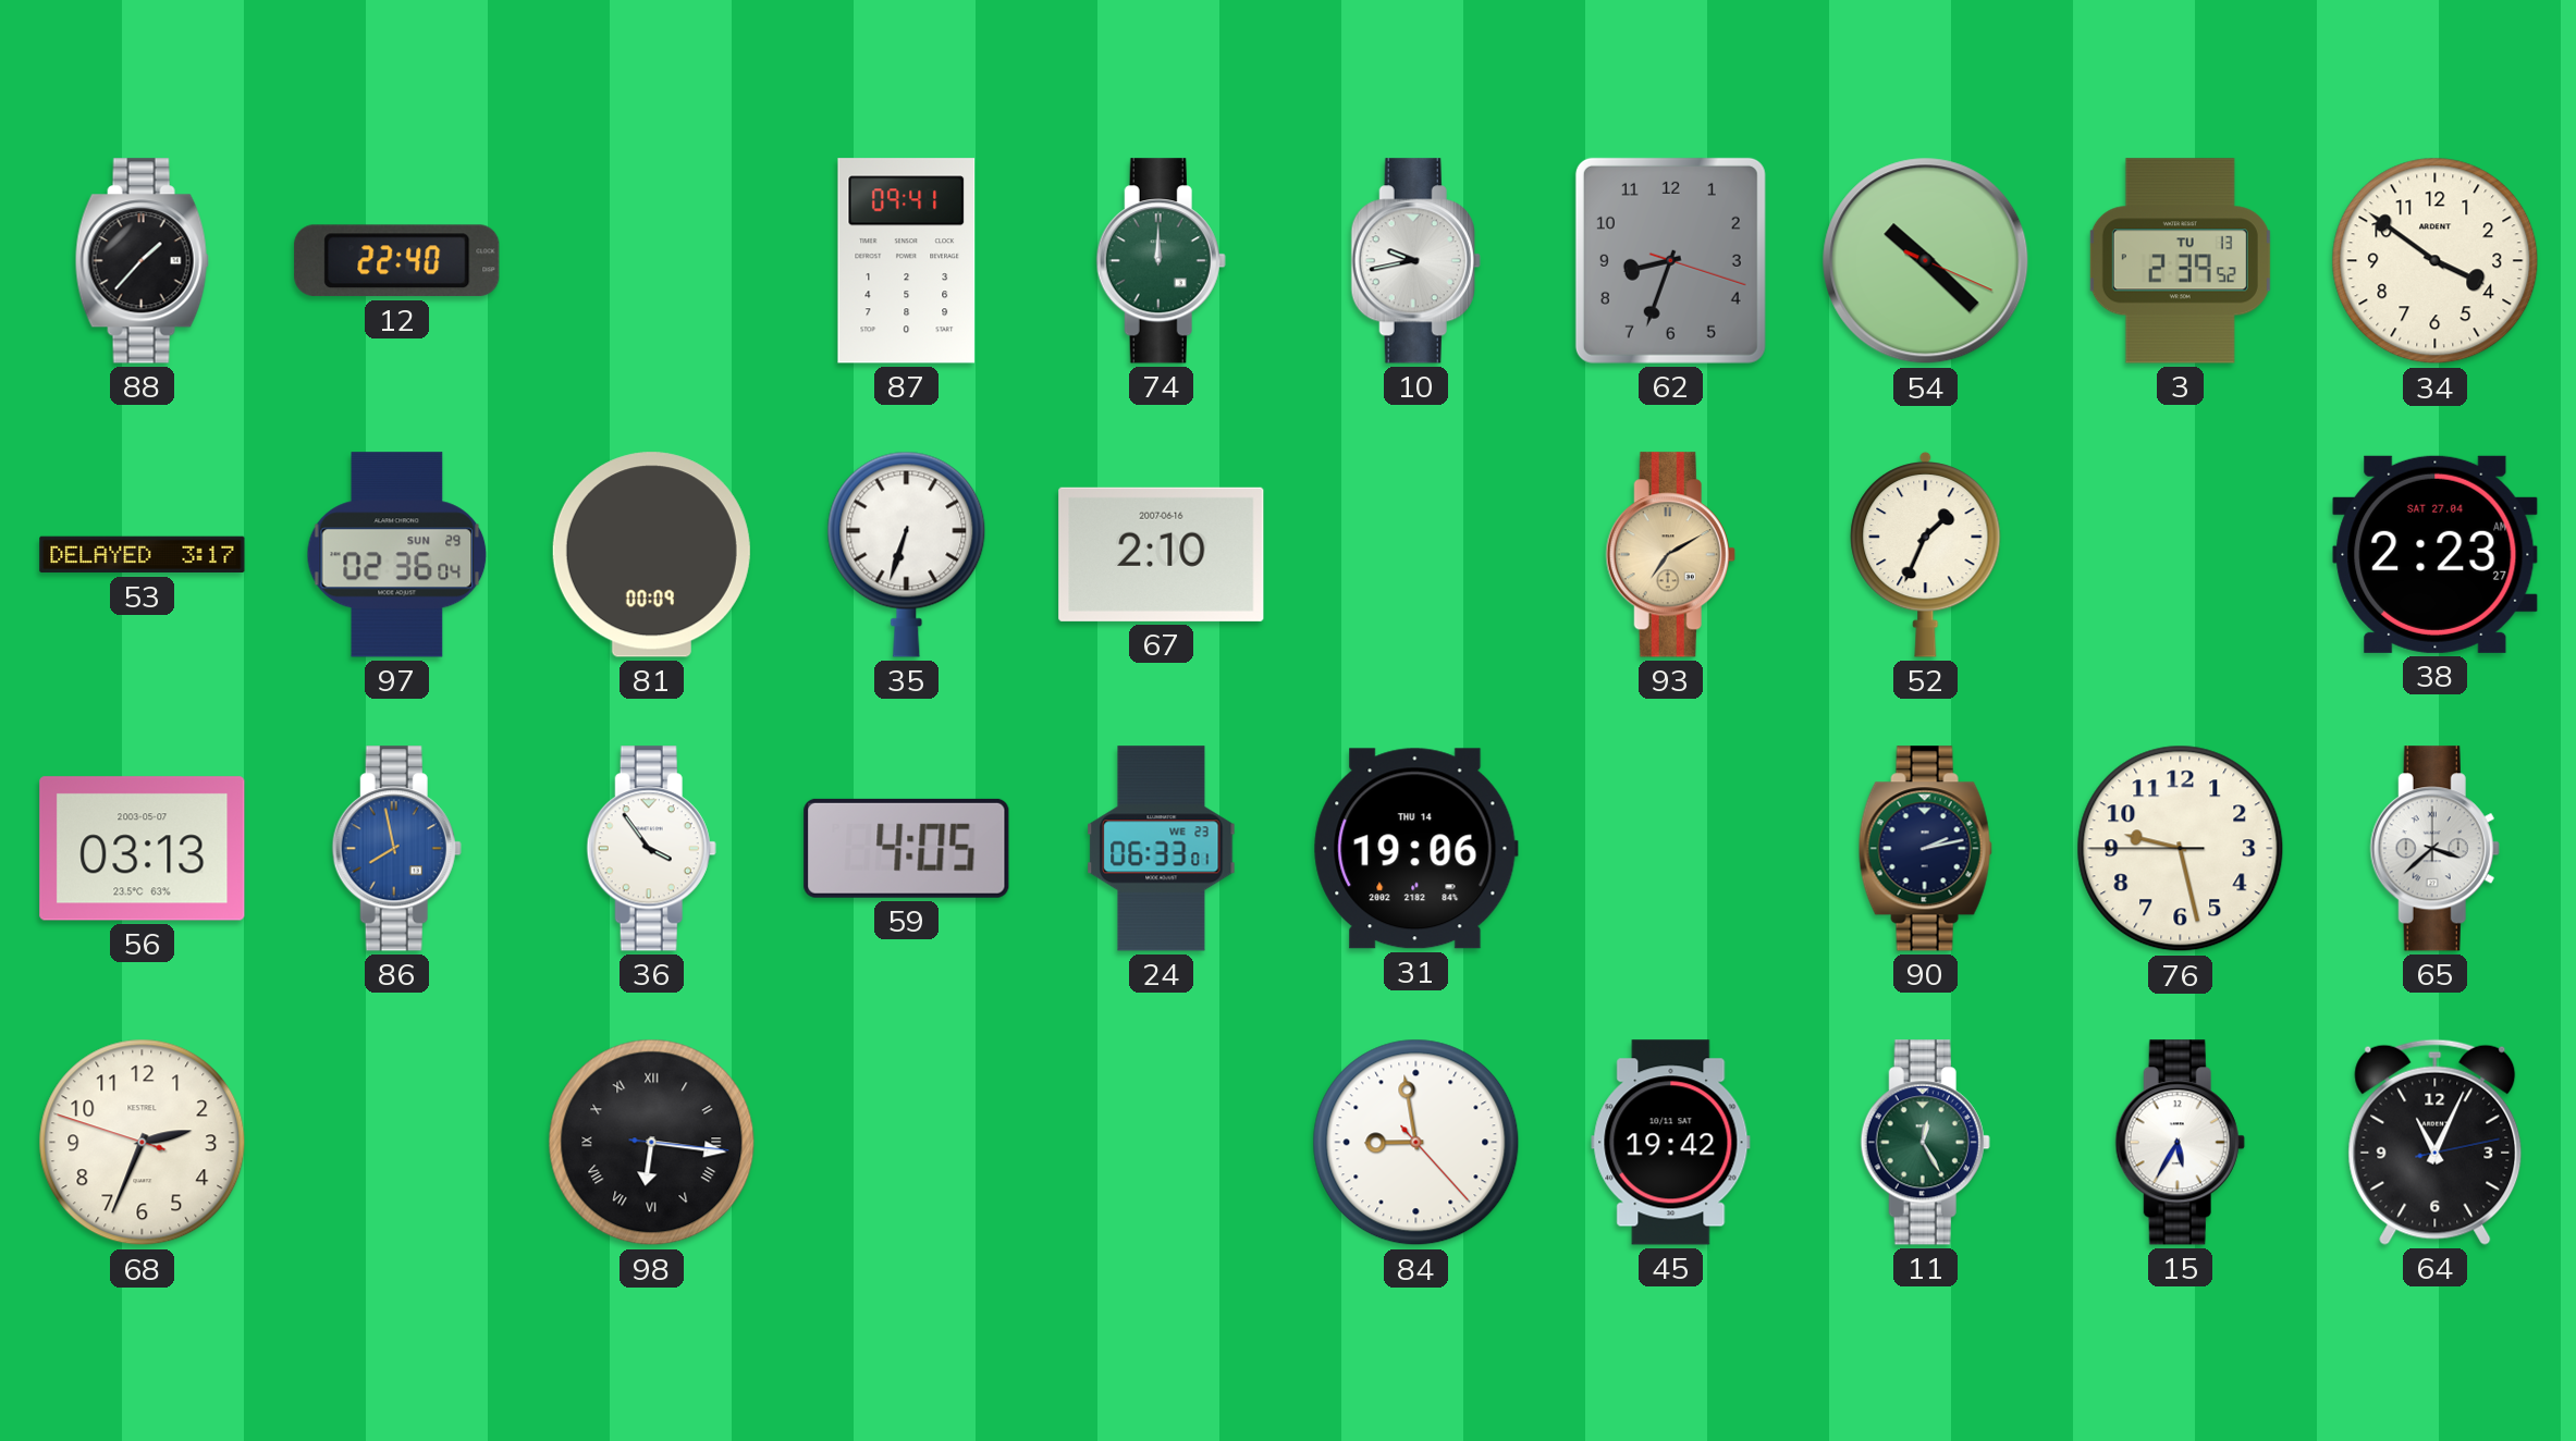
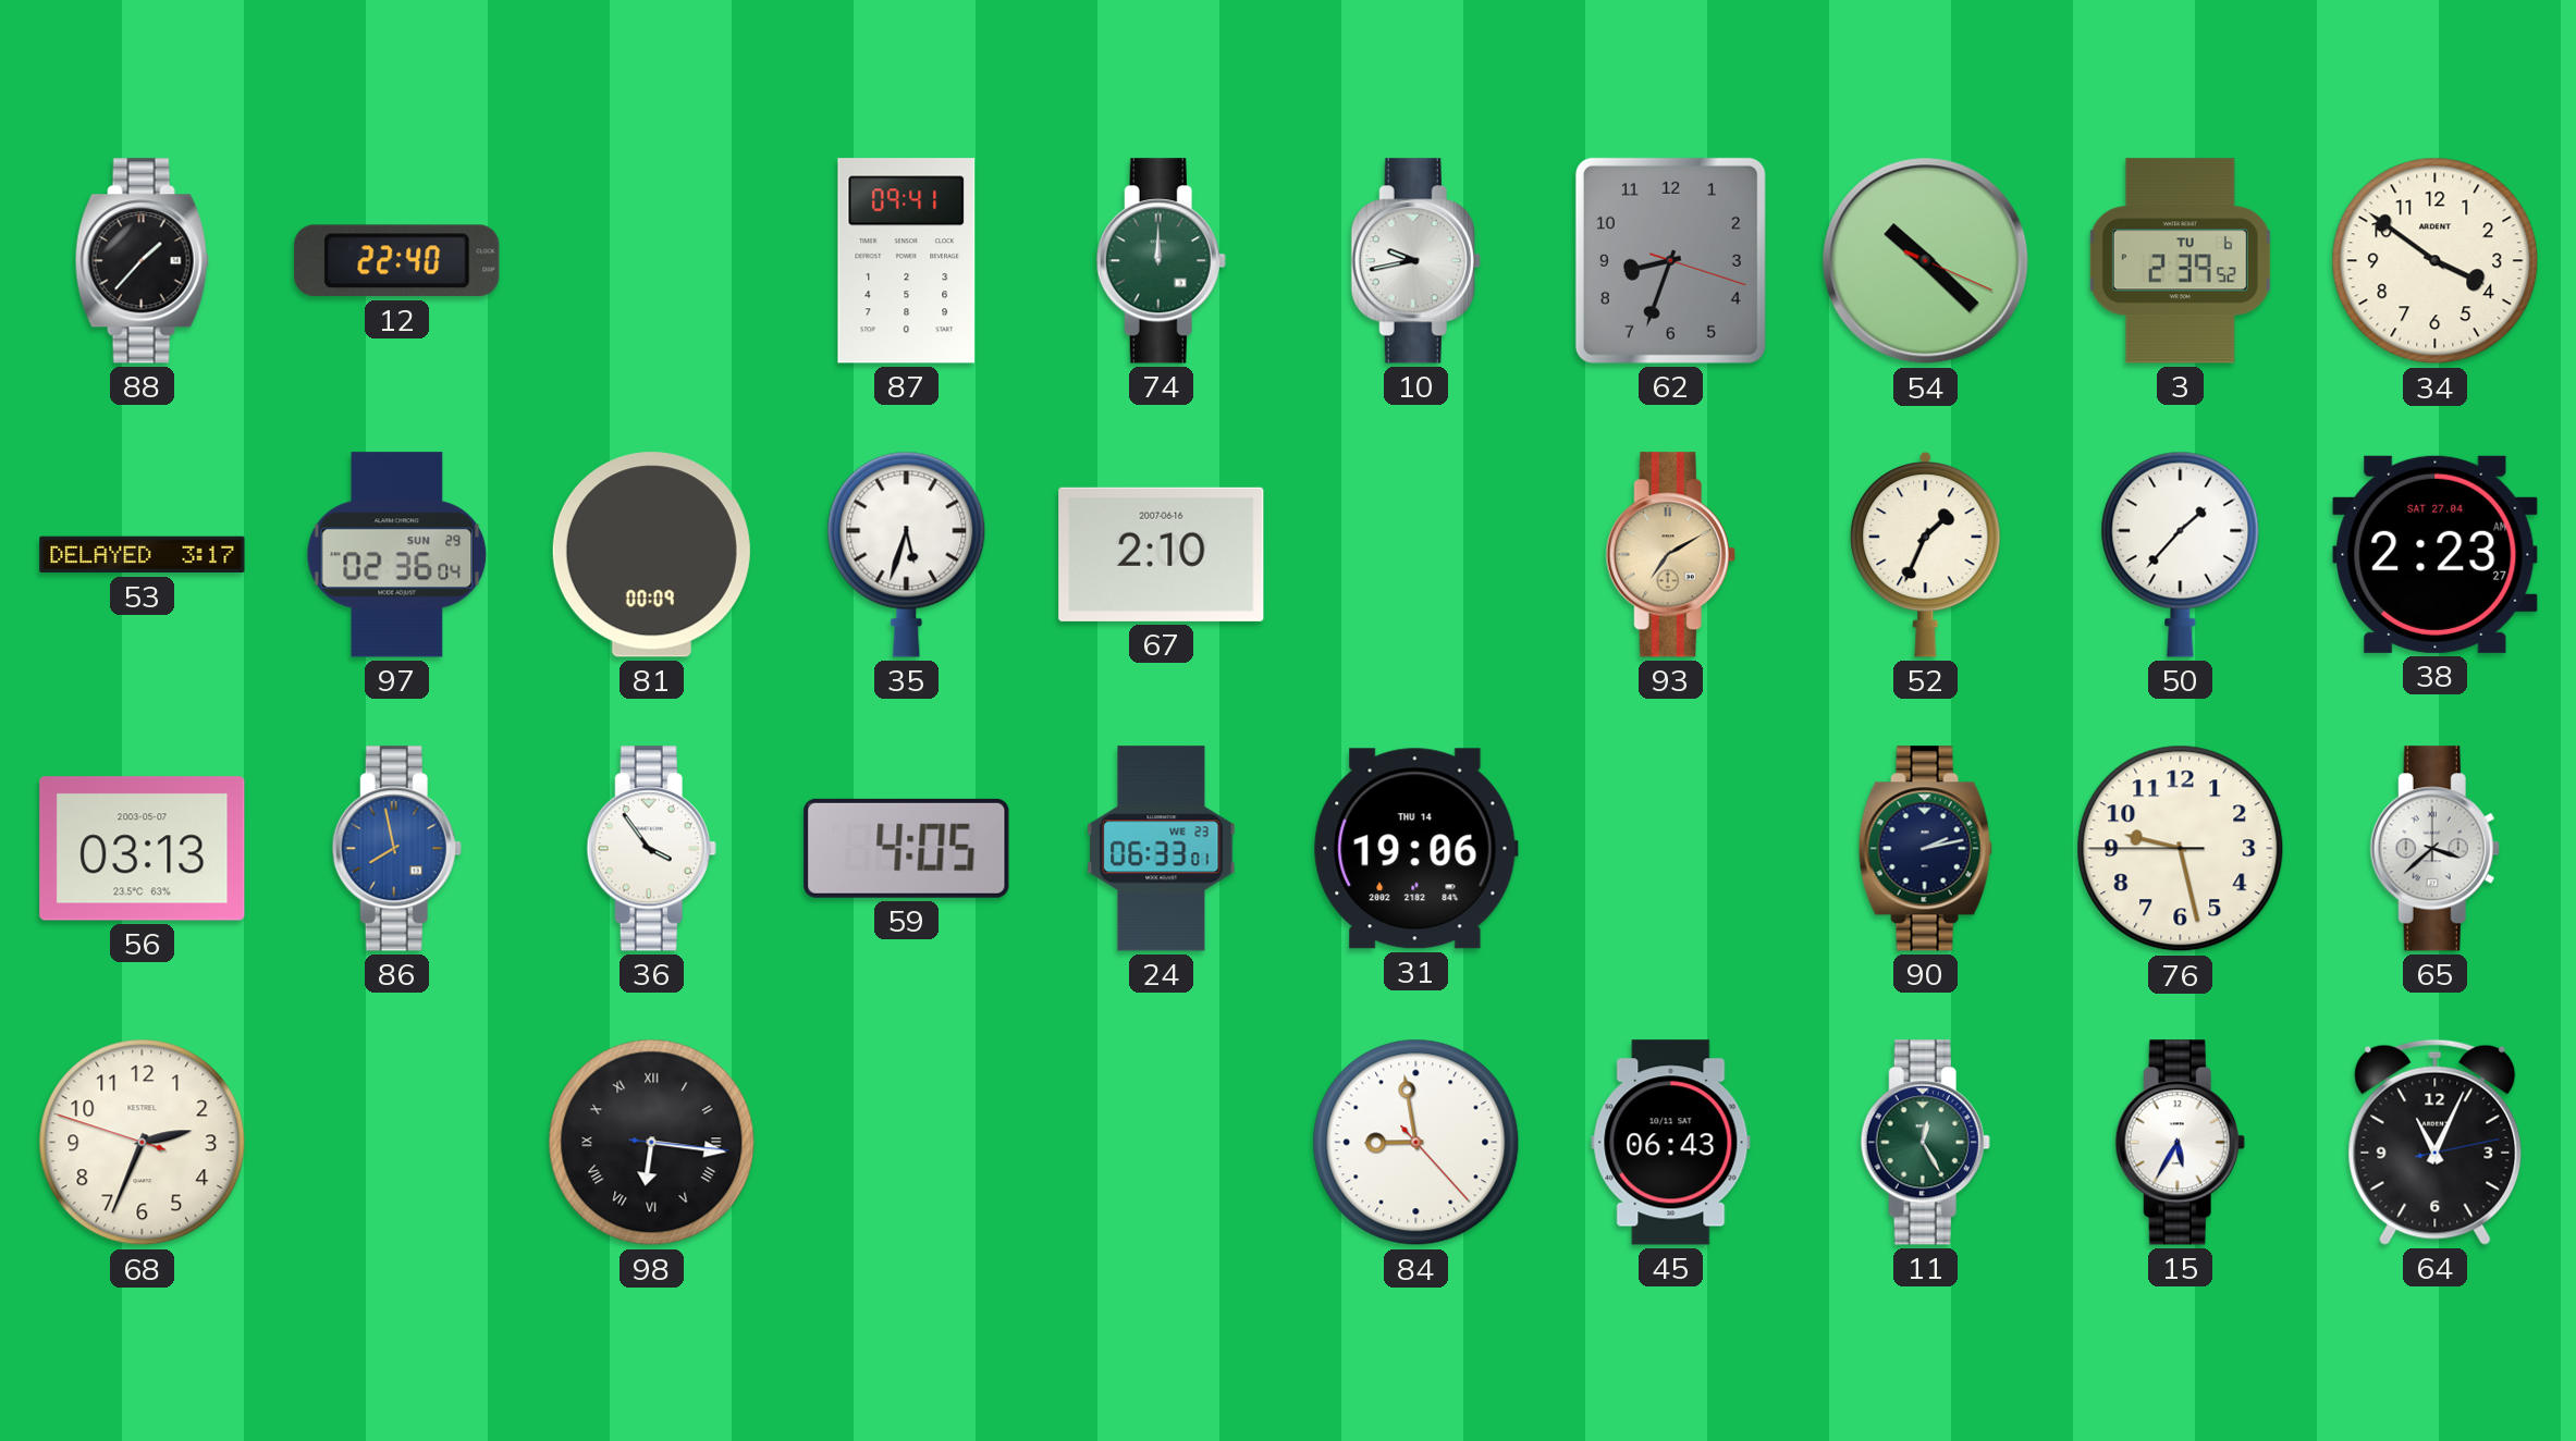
3 date: TU 13 -> TU 6
35: 6:33 -> 5:33
50: none -> 1:37
45: 19:42 -> 06:43
